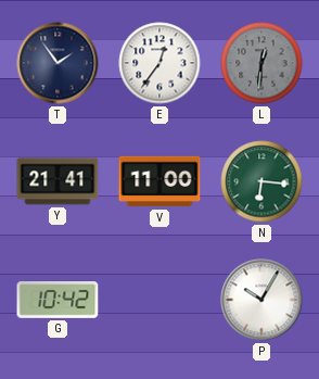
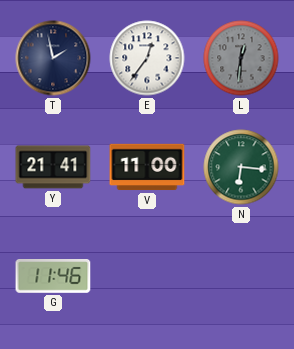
T: 1:54 -> 1:58
G: 10:42 -> 11:46
P: 10:05 -> none
